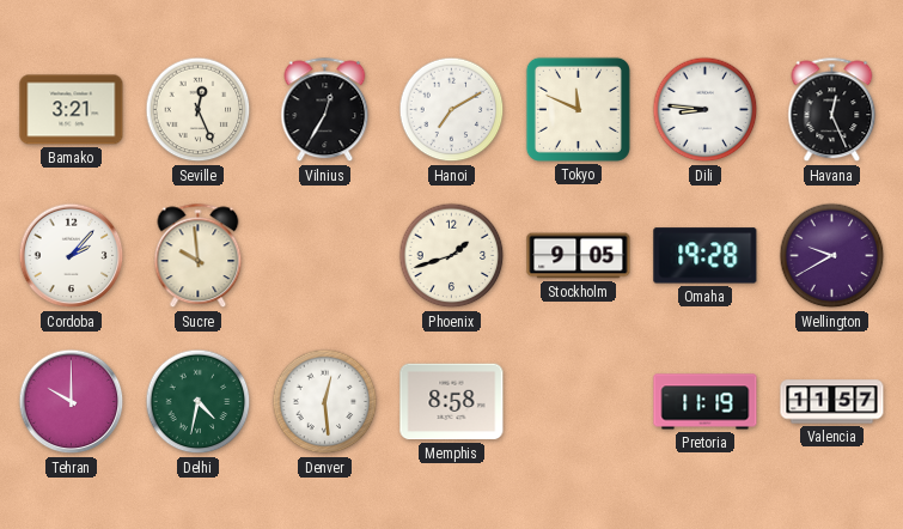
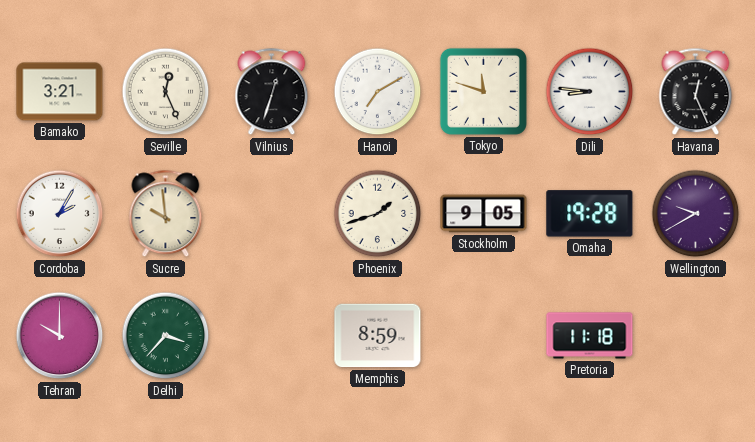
Vilnius: 12:35 -> 12:33
Tokyo: 11:49 -> 11:48
Cordoba: 2:07 -> 2:05
Delhi: 4:32 -> 3:37
Denver: 12:29 -> none
Memphis: 8:58 -> 8:59
Pretoria: 11:19 -> 11:18
Valencia: 11:57 -> none
